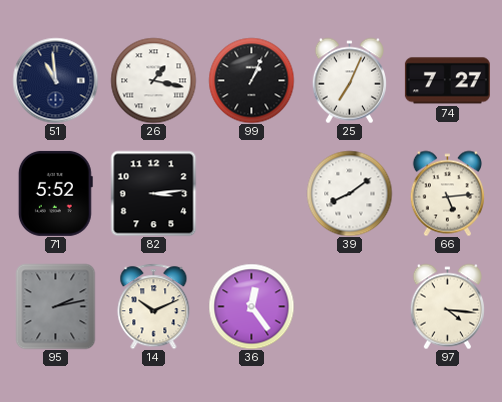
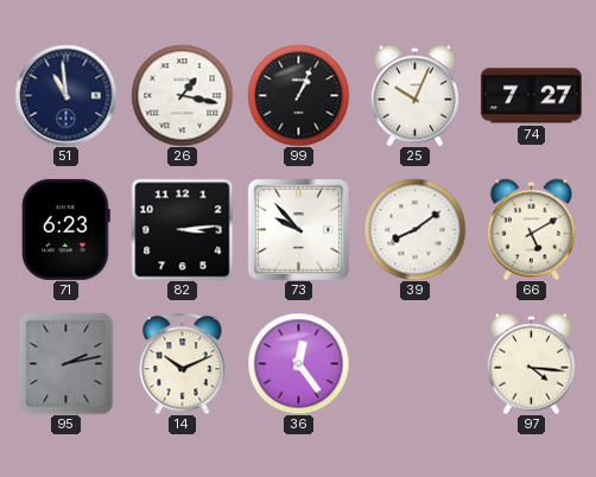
25: 7:04 -> 10:04
71: 5:52 -> 6:23
73: none -> 9:53
66: 5:14 -> 5:10
